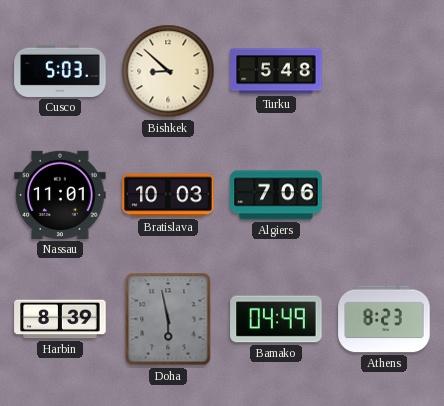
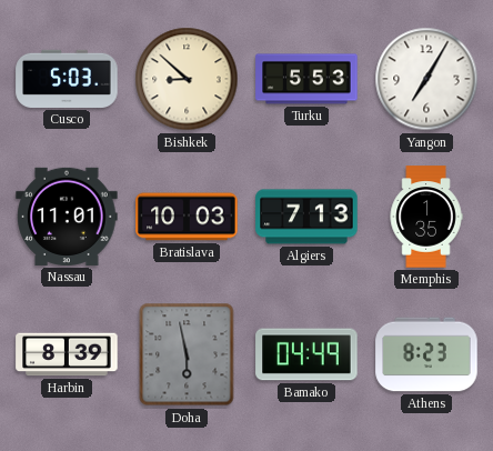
Turku: 5:48 -> 5:53
Yangon: none -> 7:05
Algiers: 7:06 -> 7:13
Memphis: none -> 1:35
